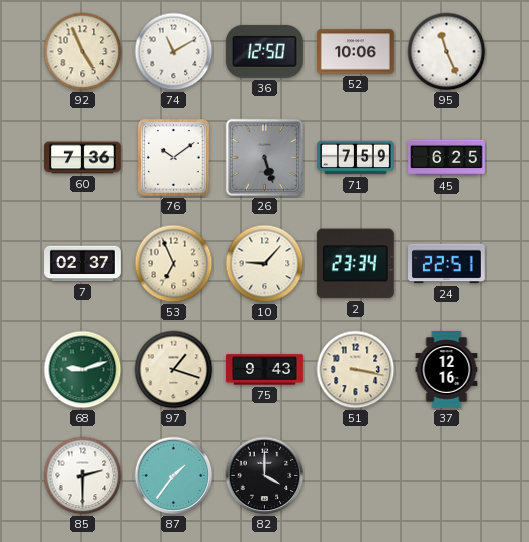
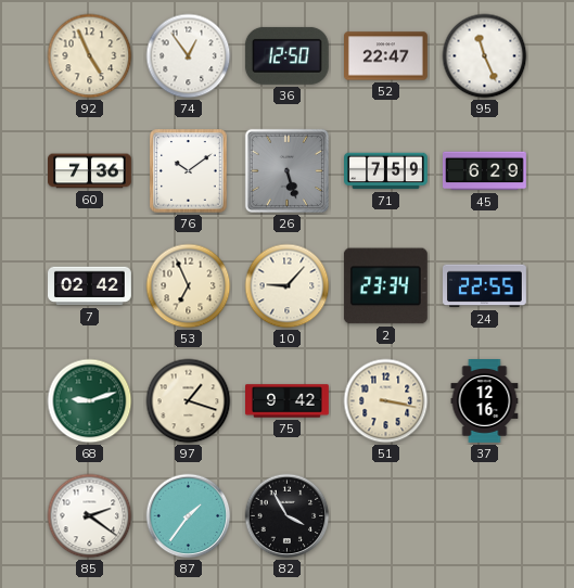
74: 11:10 -> 12:54
52: 10:06 -> 22:47
45: 6:25 -> 6:29
7: 02:37 -> 02:42
24: 22:51 -> 22:55
75: 9:43 -> 9:42
85: 2:30 -> 2:21
82: 4:00 -> 3:55
